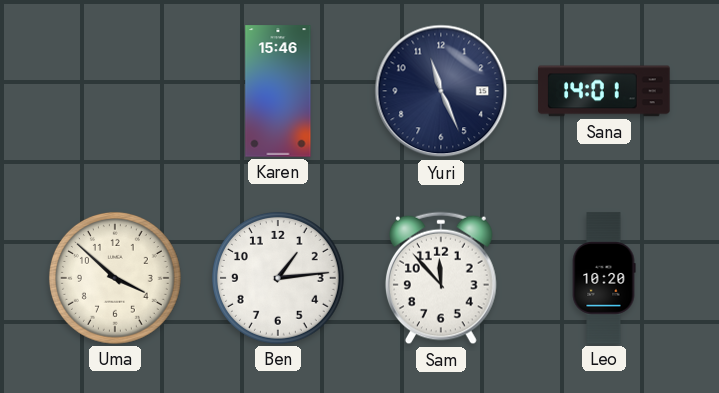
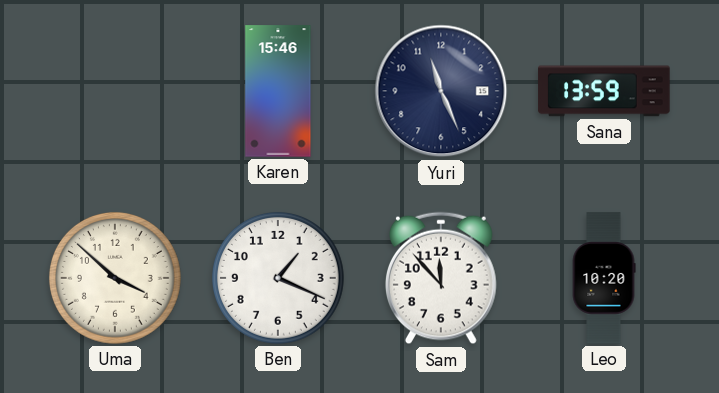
Sana: 14:01 -> 13:59
Ben: 1:14 -> 1:19
